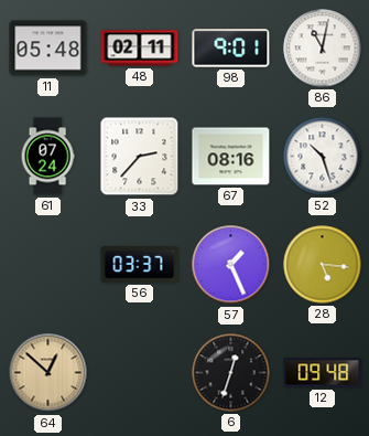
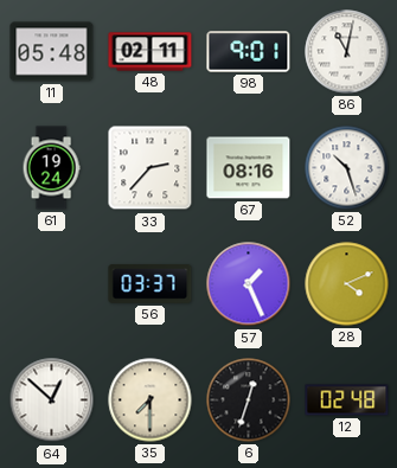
61: 07:24 -> 19:24
28: 5:16 -> 4:11
64 dial: champagne -> white
35: none -> 7:30
12: 09:48 -> 02:48
